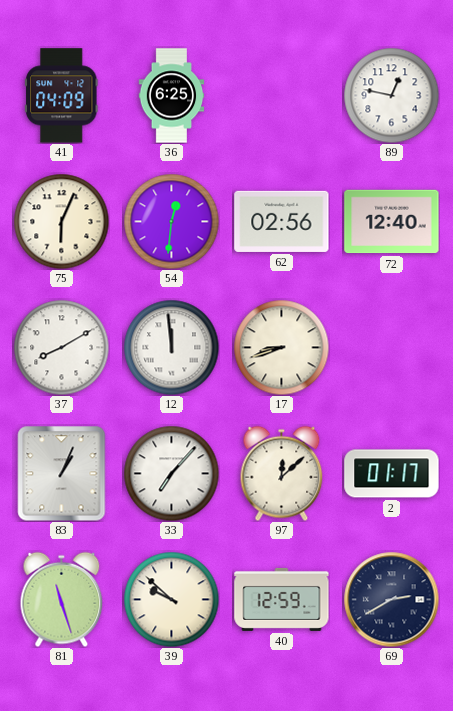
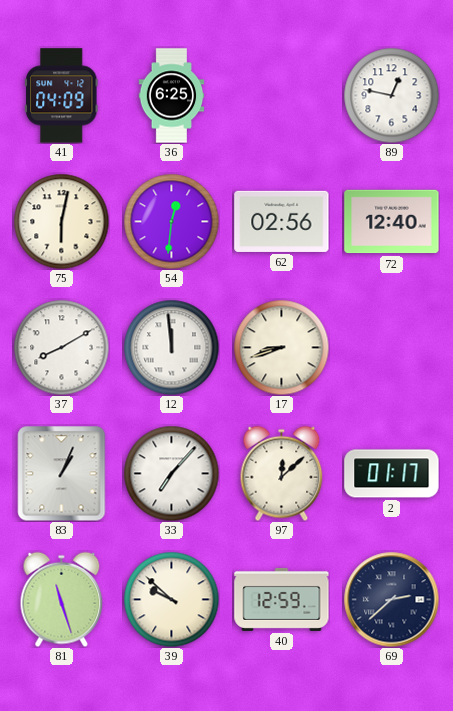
75: 6:04 -> 6:02
69: 2:40 -> 2:38
